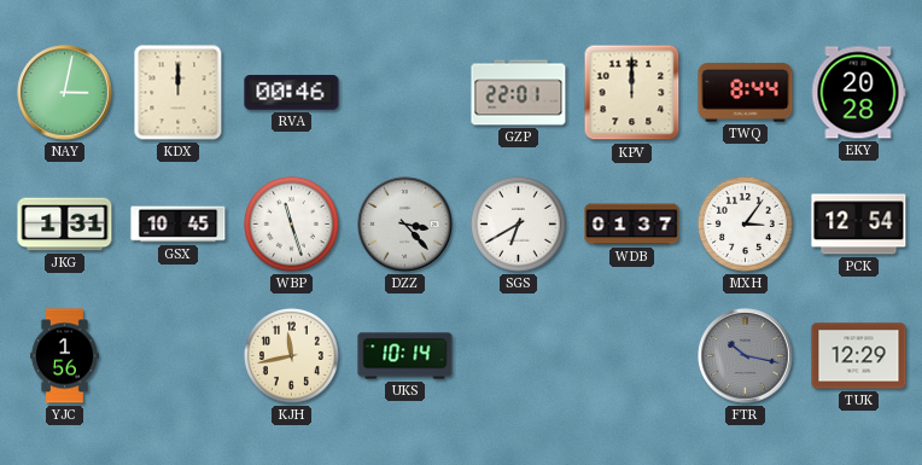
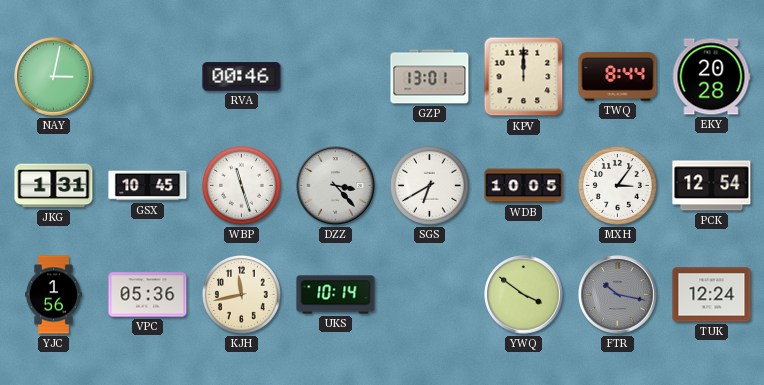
KDX: 12:00 -> none
GZP: 22:01 -> 13:01
WDB: 01:37 -> 10:05
VPC: none -> 05:36
YWQ: none -> 3:51
TUK: 12:29 -> 12:24
